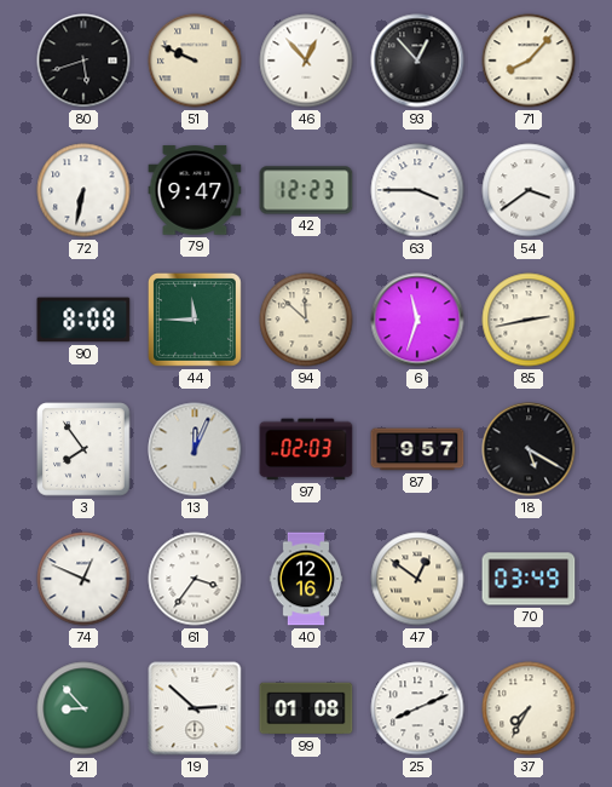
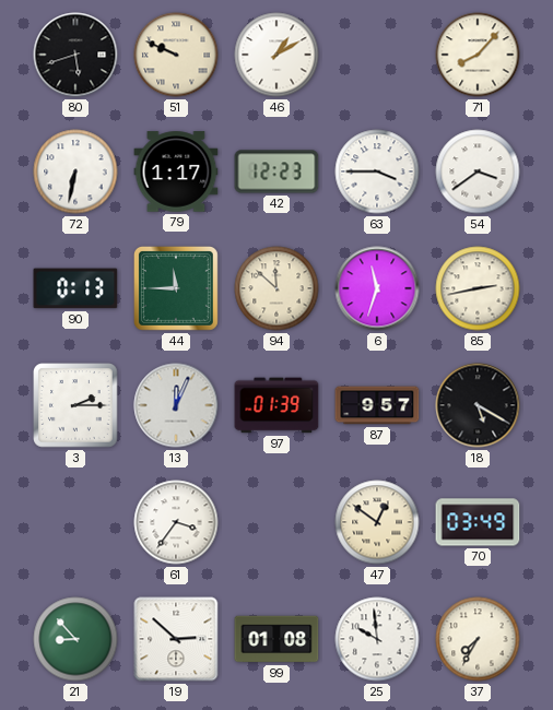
46: 12:53 -> 1:10
93: 12:53 -> none
79: 9:47 -> 1:17
90: 8:08 -> 0:13
3: 7:54 -> 2:15
97: 02:03 -> 01:39
74: 12:49 -> none
40: 12:16 -> none
25: 8:11 -> 9:59
